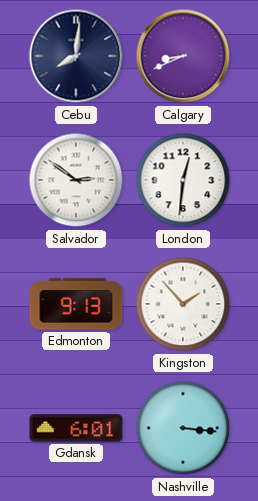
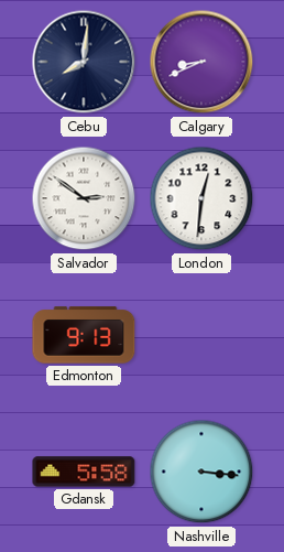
Kingston: 1:53 -> none
Gdansk: 6:01 -> 5:58
